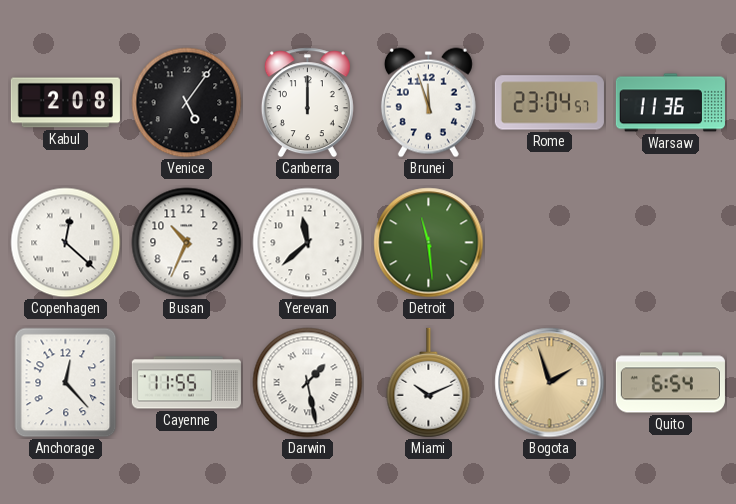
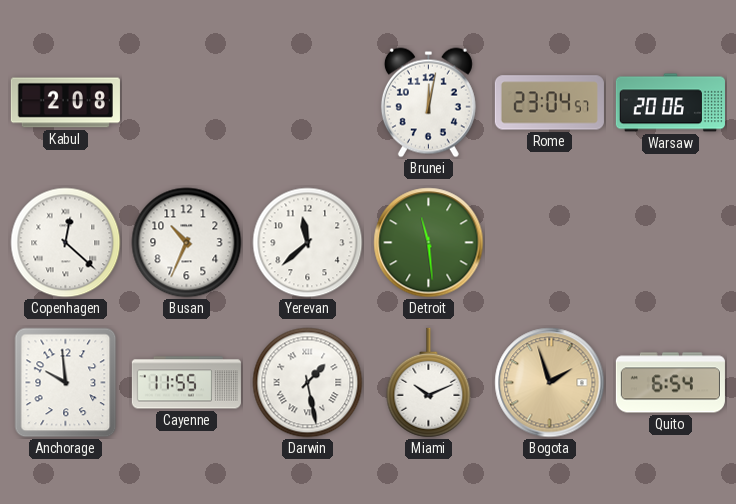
Venice: 5:06 -> none
Canberra: 12:00 -> none
Brunei: 11:57 -> 12:02
Warsaw: 11:36 -> 20:06
Anchorage: 12:23 -> 9:59
